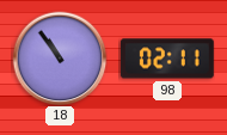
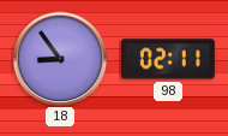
18: 10:54 -> 8:54
